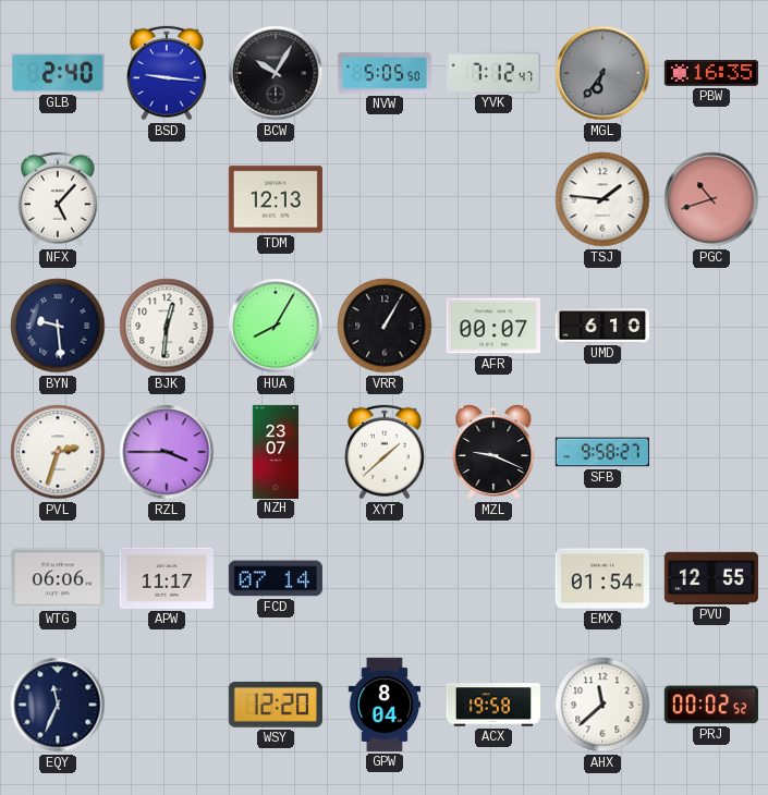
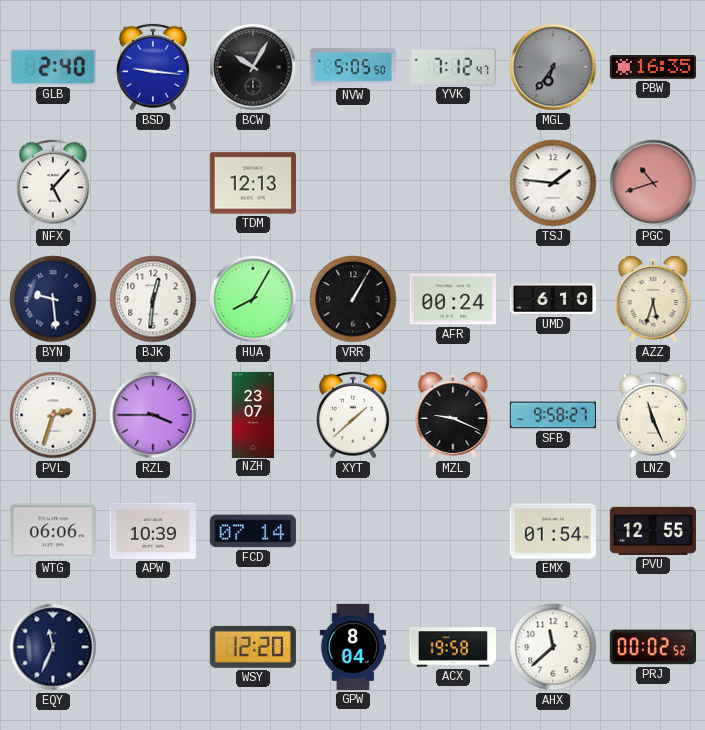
AFR: 00:07 -> 00:24
AZZ: none -> 5:33
LNZ: none -> 11:26
APW: 11:17 -> 10:39
